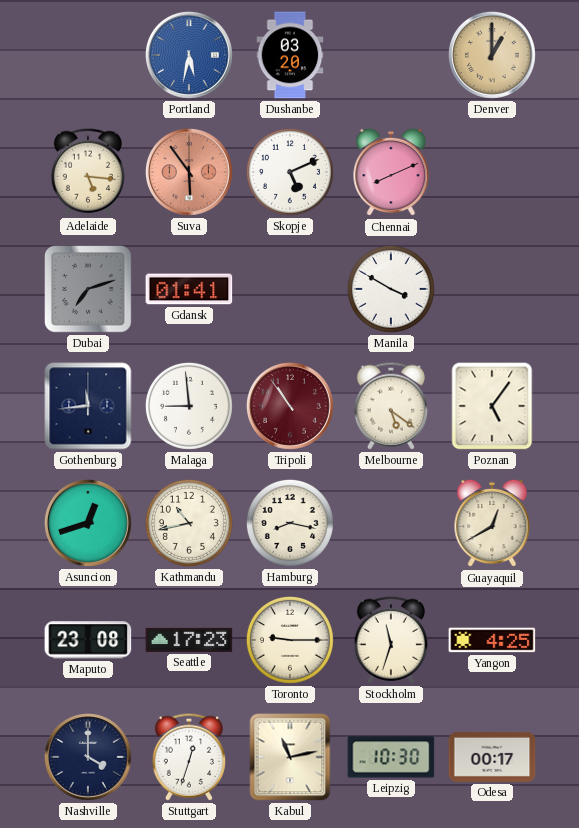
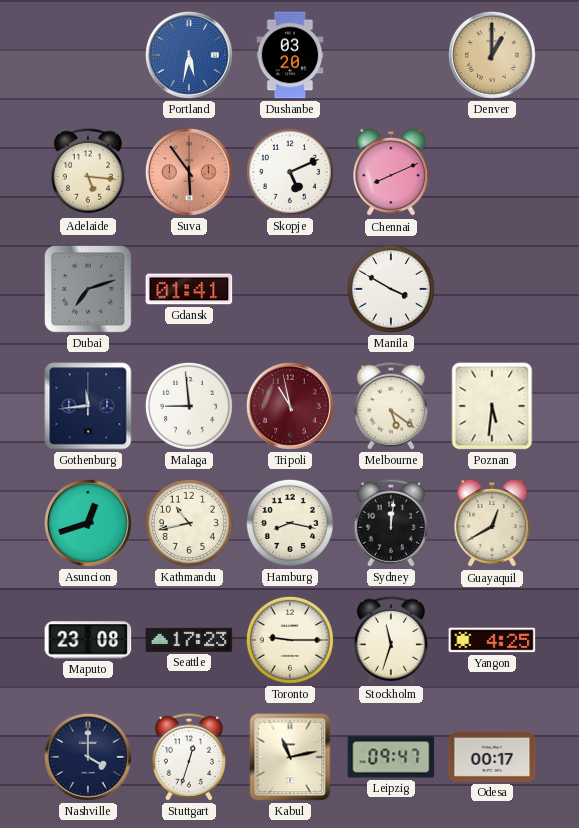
Tripoli: 10:54 -> 10:58
Poznan: 5:06 -> 5:31
Sydney: none -> 12:01
Leipzig: 10:30 -> 09:47
